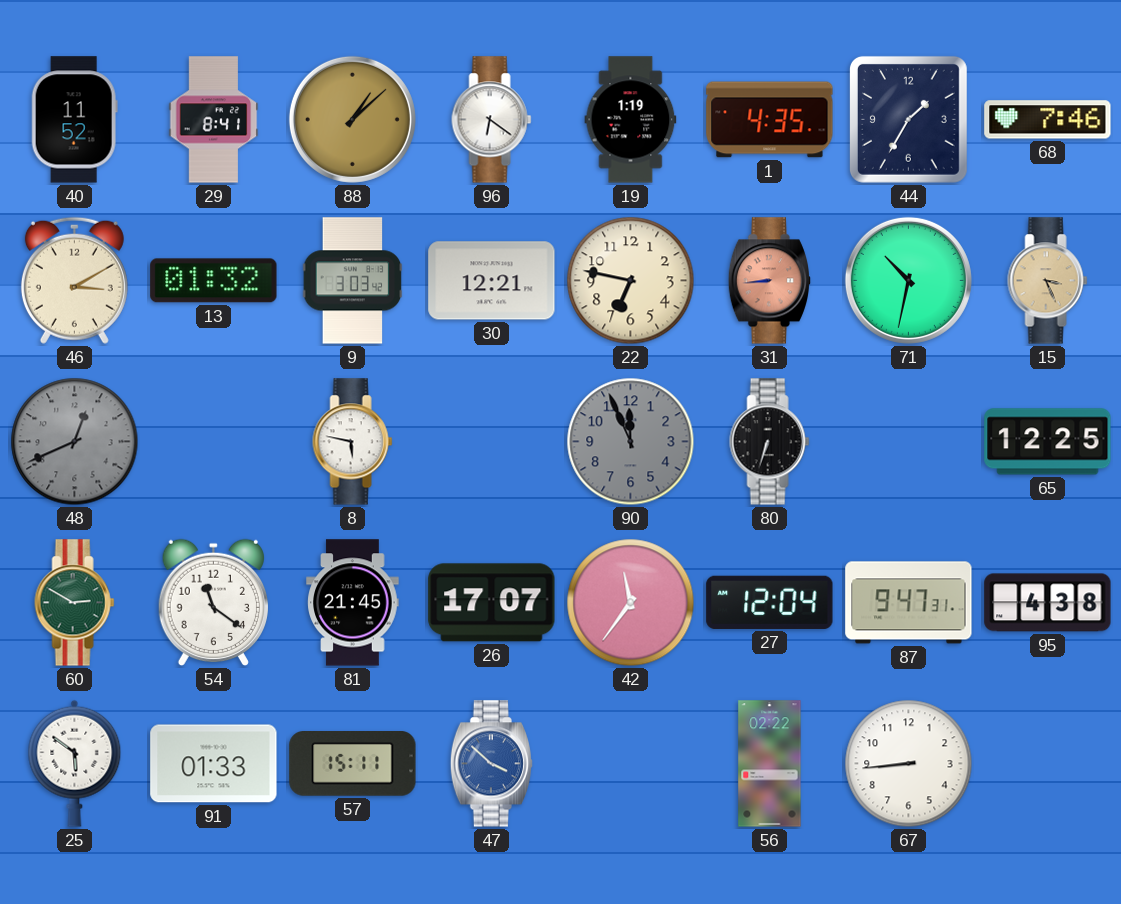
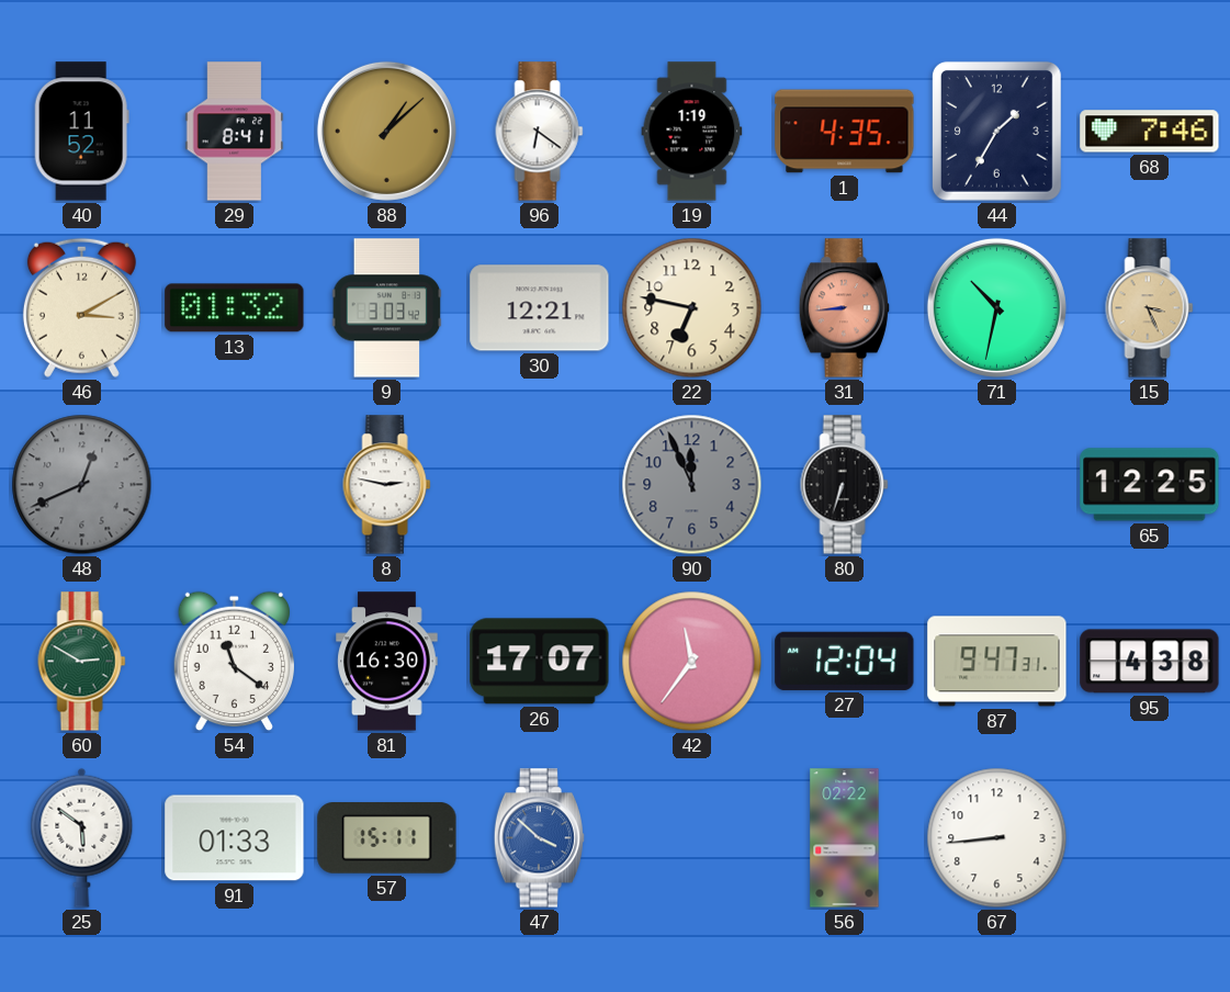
8: 5:47 -> 2:47
81: 21:45 -> 16:30
